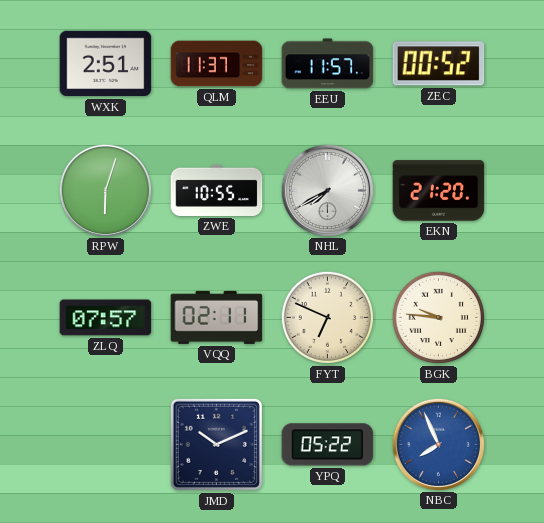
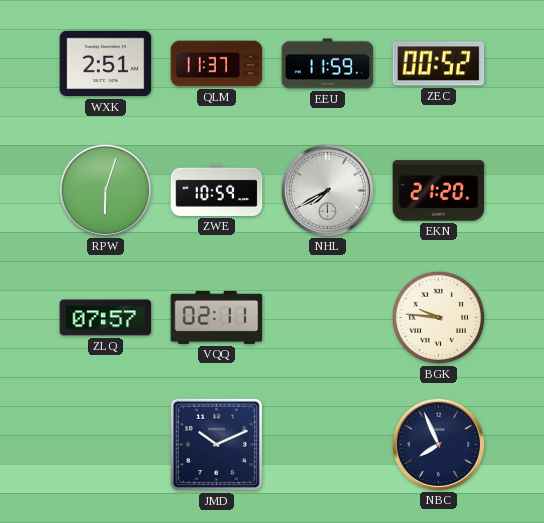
EEU: 11:57 -> 11:59
ZWE: 10:55 -> 10:59
FYT: 6:49 -> none
YPQ: 05:22 -> none
NBC dial: blue -> navy
